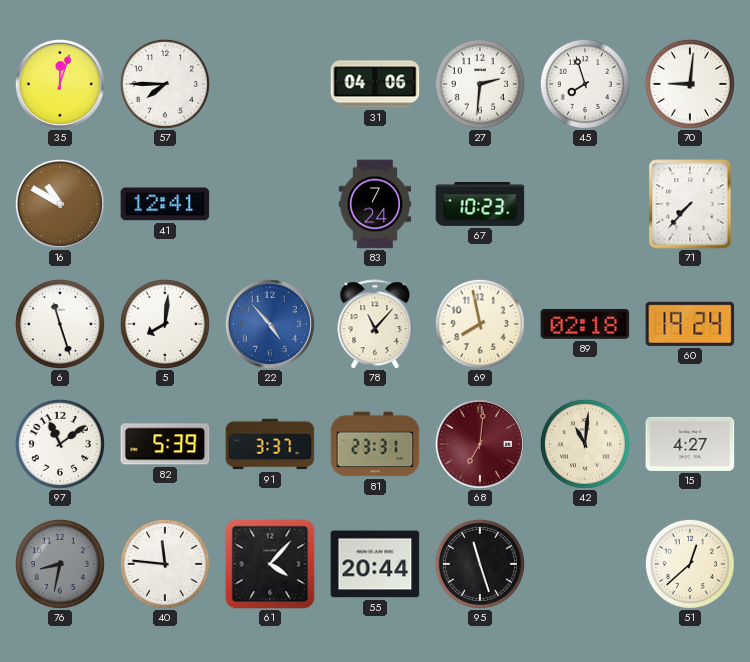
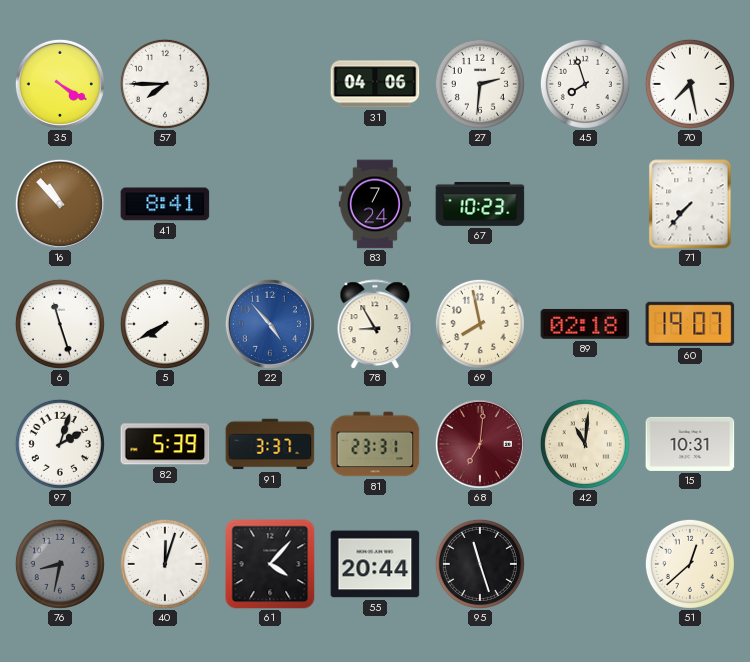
35: 12:03 -> 4:20
70: 9:01 -> 7:28
16: 10:50 -> 10:53
41: 12:41 -> 8:41
5: 8:01 -> 7:40
78: 11:07 -> 8:55
60: 19:24 -> 19:07
97: 11:09 -> 2:03
15: 4:27 -> 10:31
40: 11:46 -> 12:03
